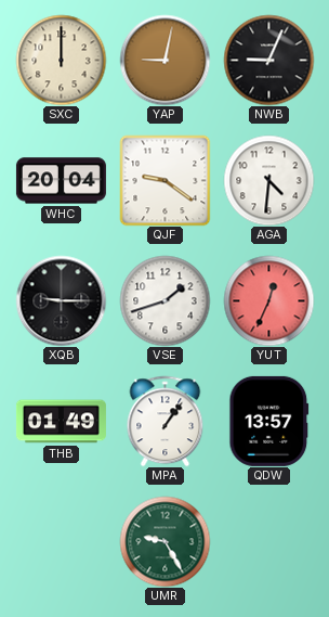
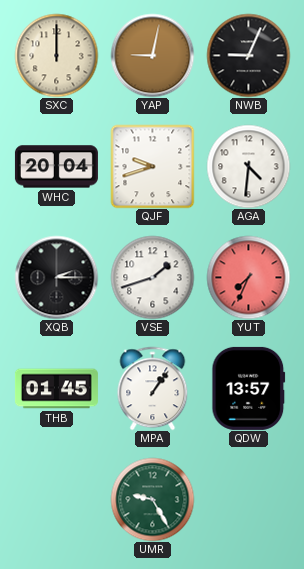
QJF: 9:21 -> 9:42
XQB: 9:15 -> 2:15
YUT: 12:34 -> 7:34
THB: 01:49 -> 01:45
